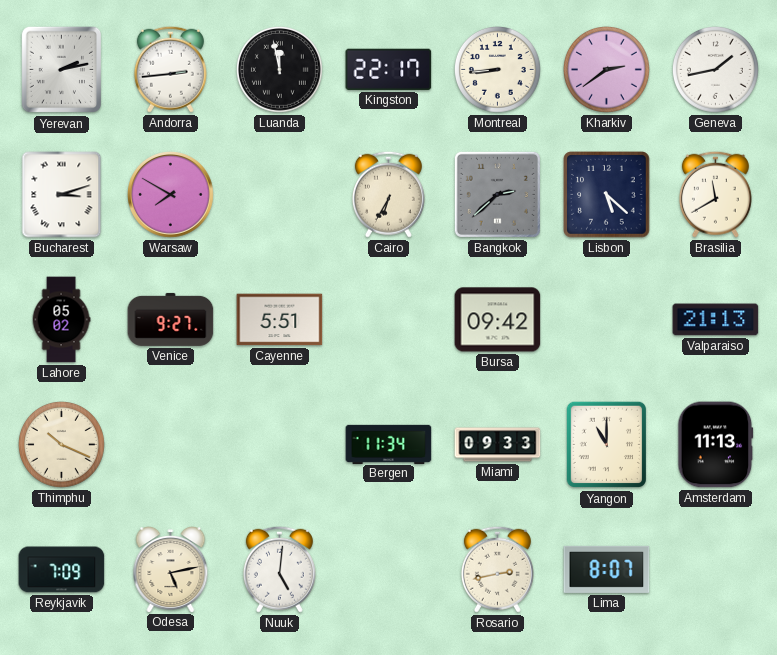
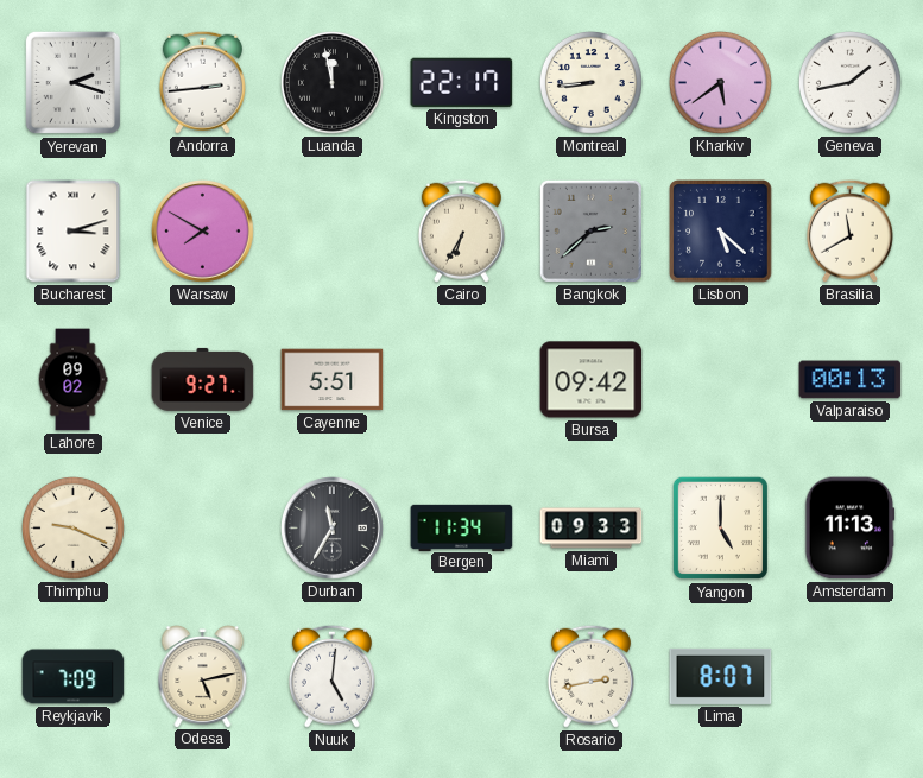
Yerevan: 2:13 -> 2:18
Kharkiv: 2:39 -> 5:39
Lahore: 05:02 -> 09:02
Valparaiso: 21:13 -> 00:13
Thimphu: 10:19 -> 9:19
Durban: none -> 11:35
Yangon: 11:00 -> 5:00
